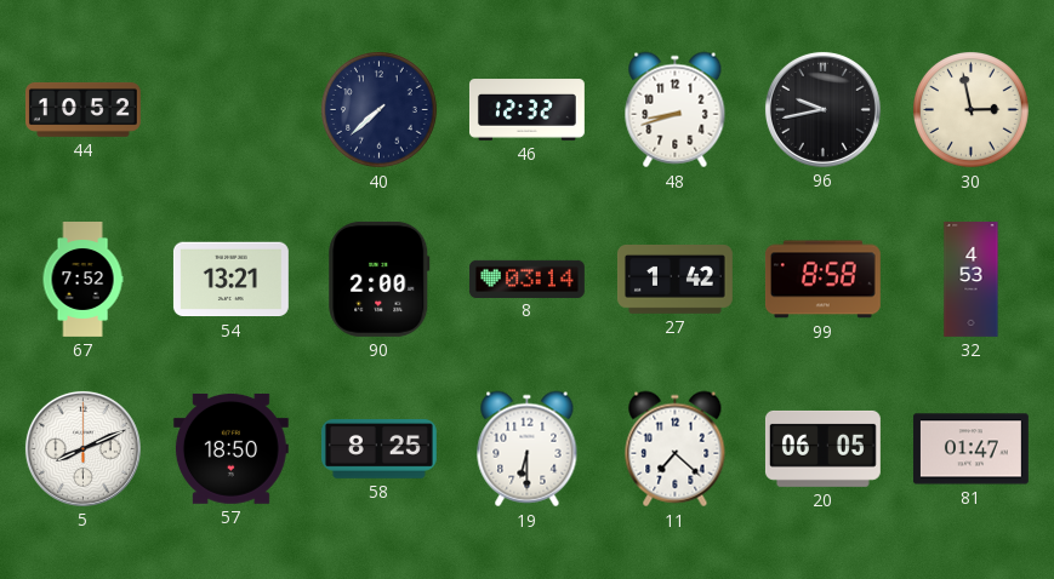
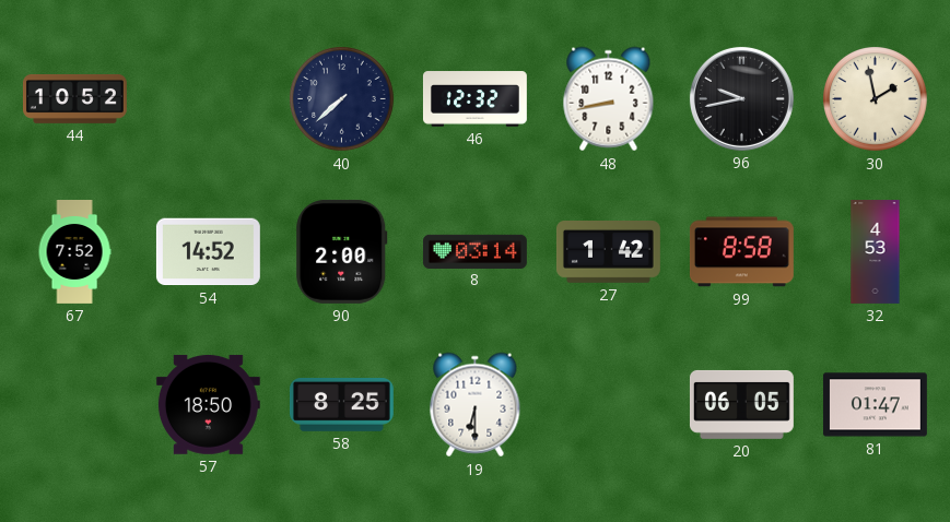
48: 8:42 -> 8:43
30: 2:58 -> 1:58
54: 13:21 -> 14:52
5: 8:11 -> none
11: 7:22 -> none
